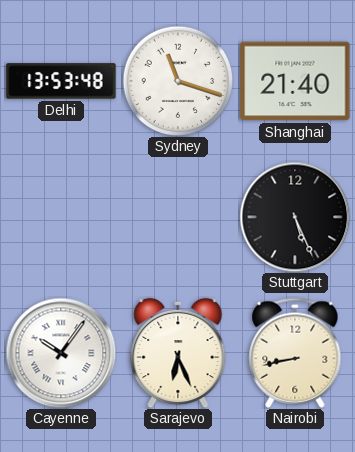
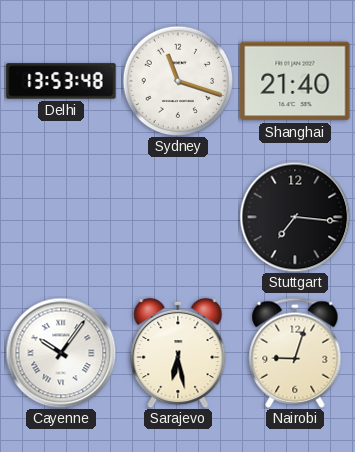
Stuttgart: 5:26 -> 7:16
Sarajevo: 6:26 -> 6:28
Nairobi: 8:43 -> 9:03
